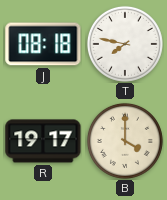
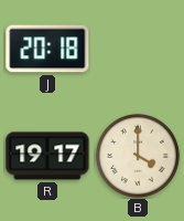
J: 08:18 -> 20:18
T: 7:47 -> none
